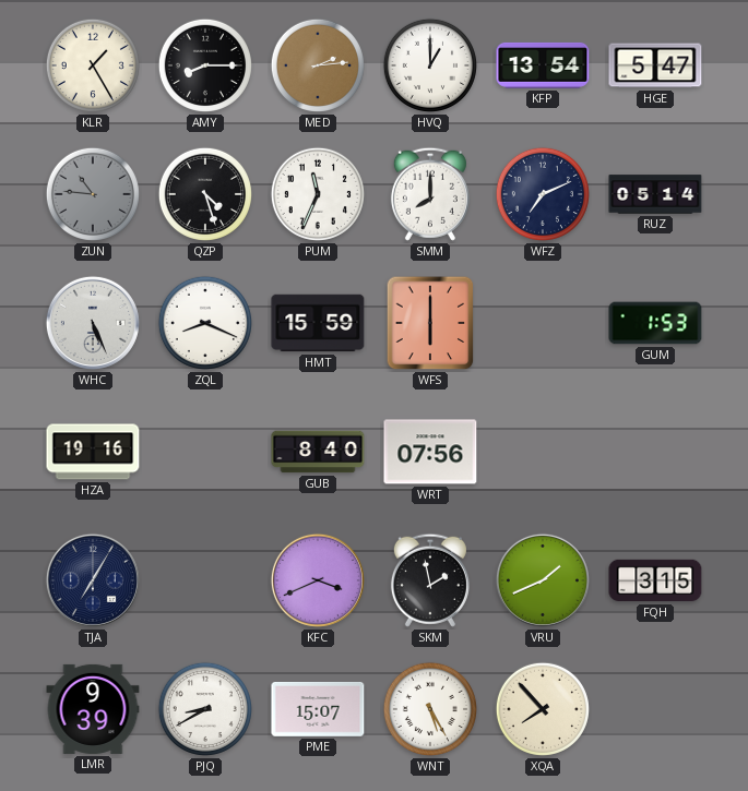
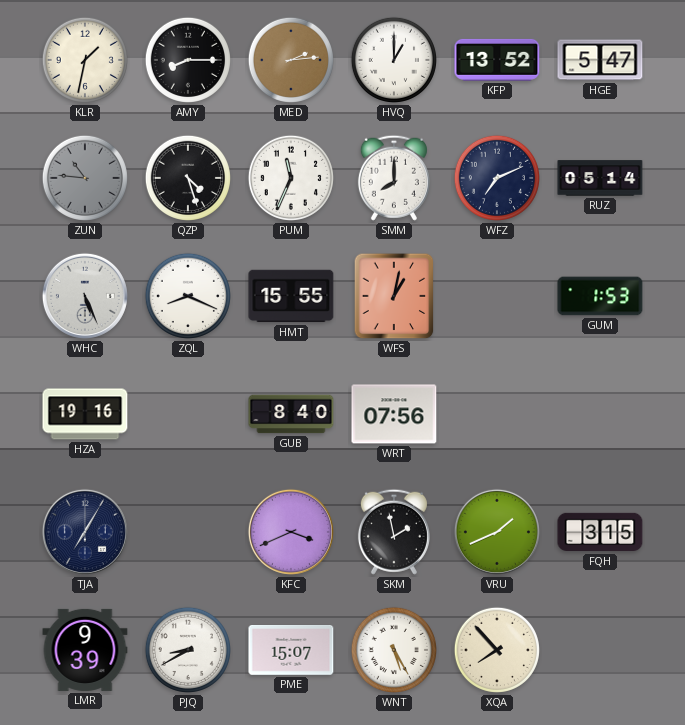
KLR: 1:25 -> 1:32
KFP: 13:54 -> 13:52
HMT: 15:59 -> 15:55
WFS: 6:00 -> 1:02
